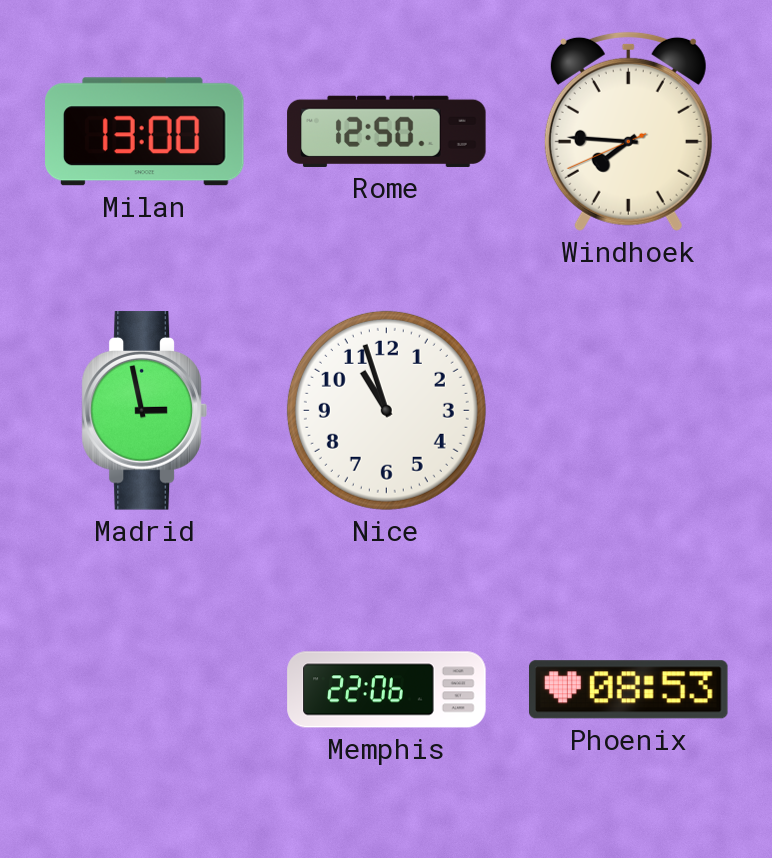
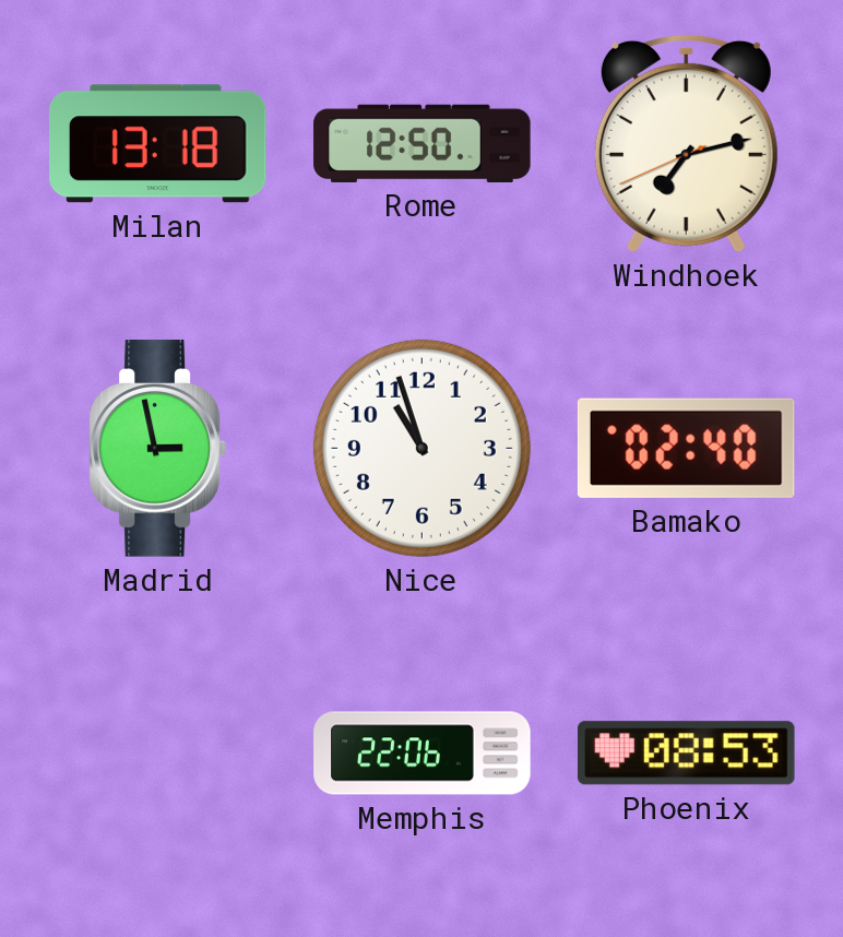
Milan: 13:00 -> 13:18
Windhoek: 7:45 -> 7:12
Bamako: none -> 02:40
